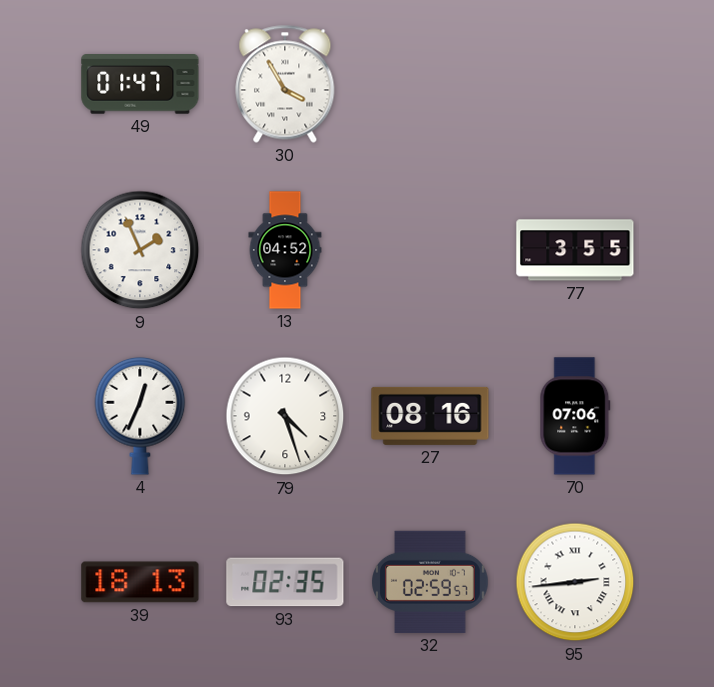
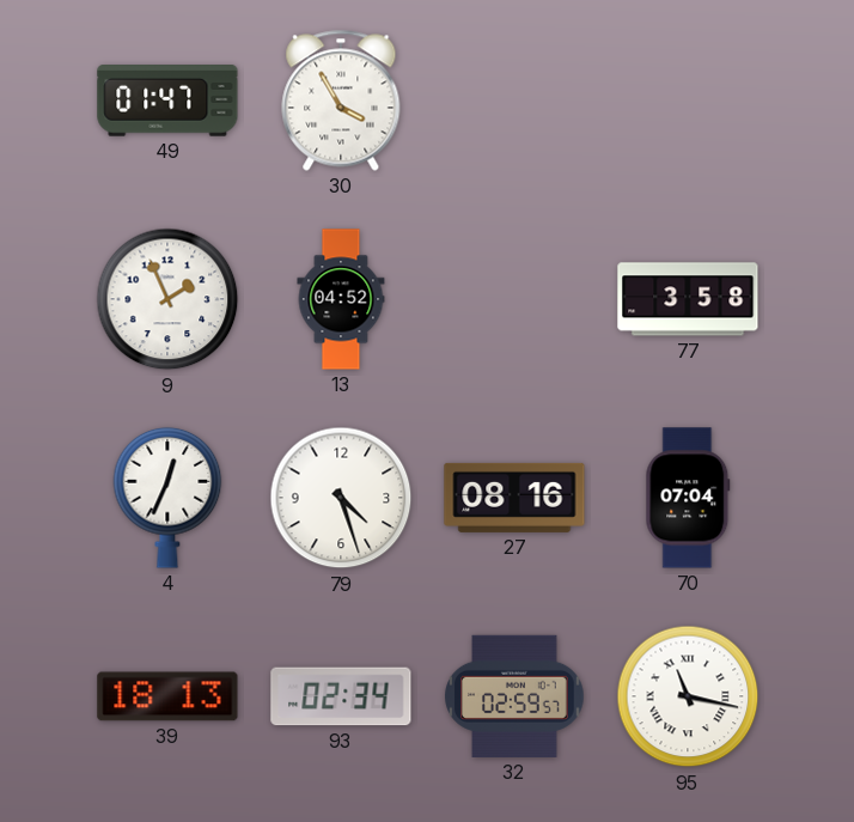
77: 3:55 -> 3:58
70: 07:06 -> 07:04
93: 02:35 -> 02:34
95: 2:44 -> 11:17
